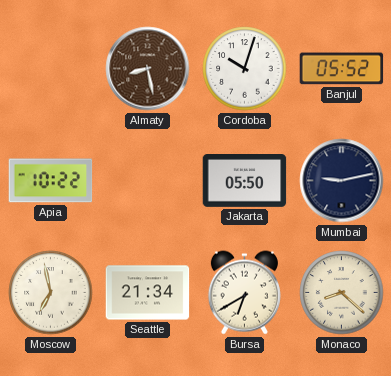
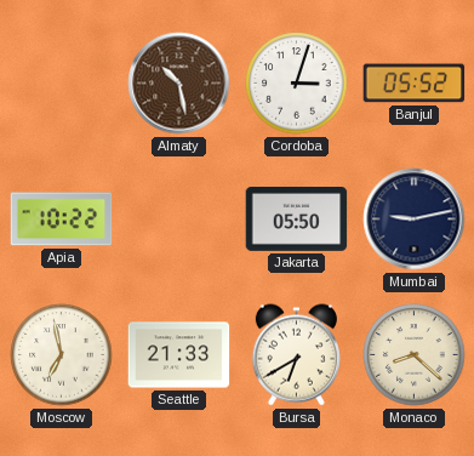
Almaty: 8:28 -> 10:28
Cordoba: 10:03 -> 3:03
Seattle: 21:34 -> 21:33
